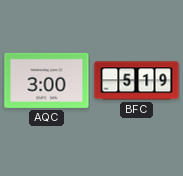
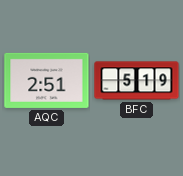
AQC: 3:00 -> 2:51
